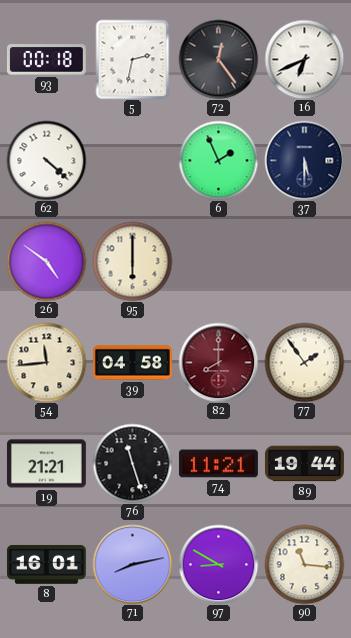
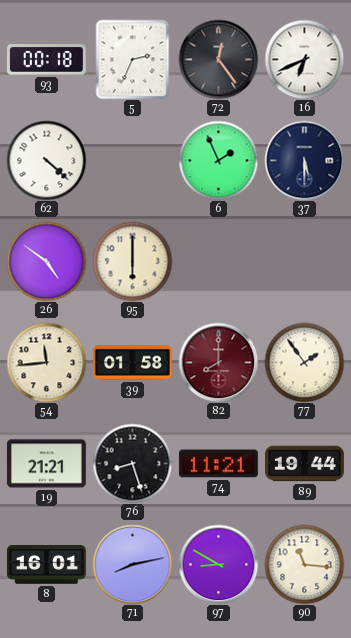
5: 2:32 -> 2:34
39: 04:58 -> 01:58
76: 11:27 -> 8:27
